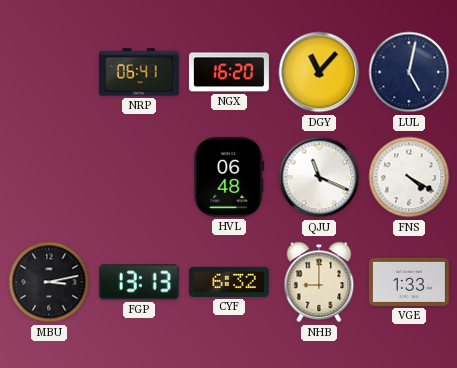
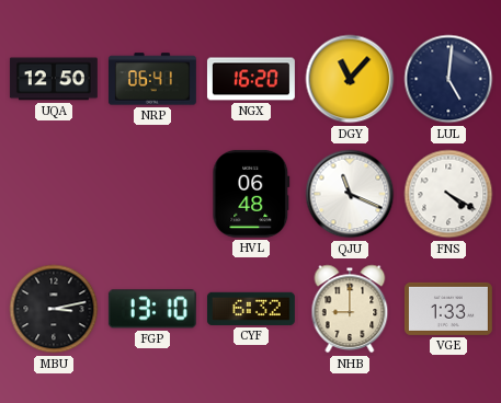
UQA: none -> 12:50
LUL: 5:02 -> 5:01
FGP: 13:13 -> 13:10
